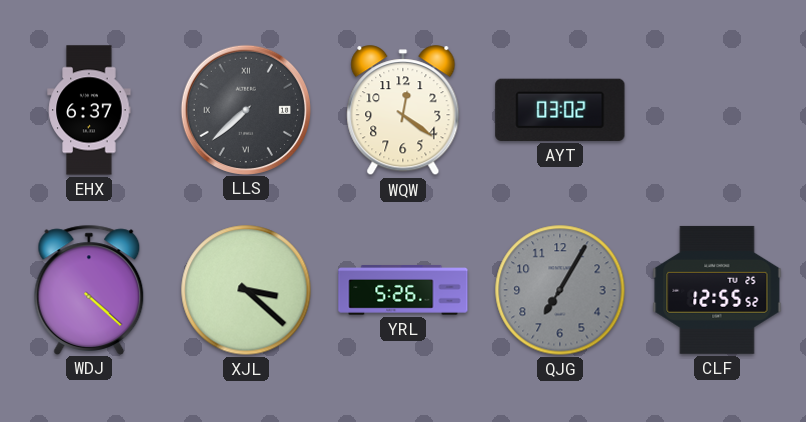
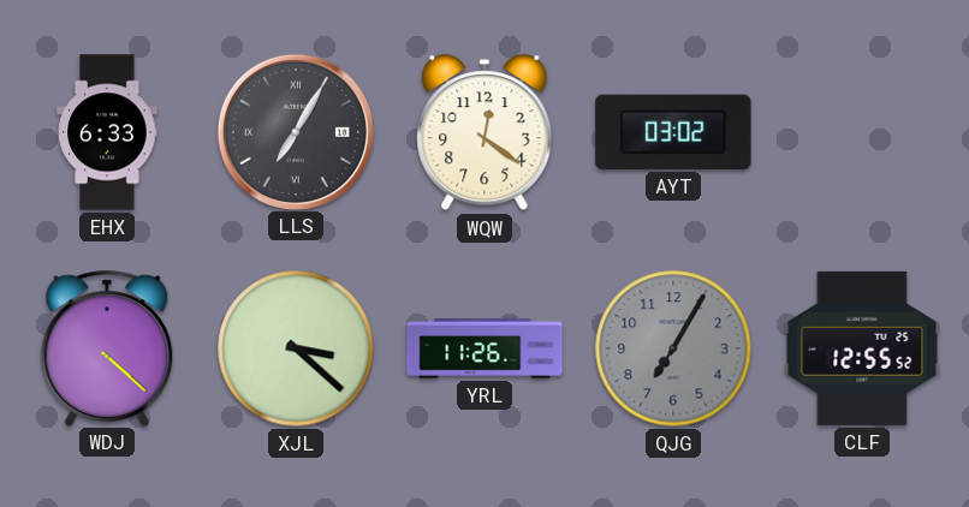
EHX: 6:37 -> 6:33
LLS: 7:38 -> 7:05
YRL: 5:26 -> 11:26
